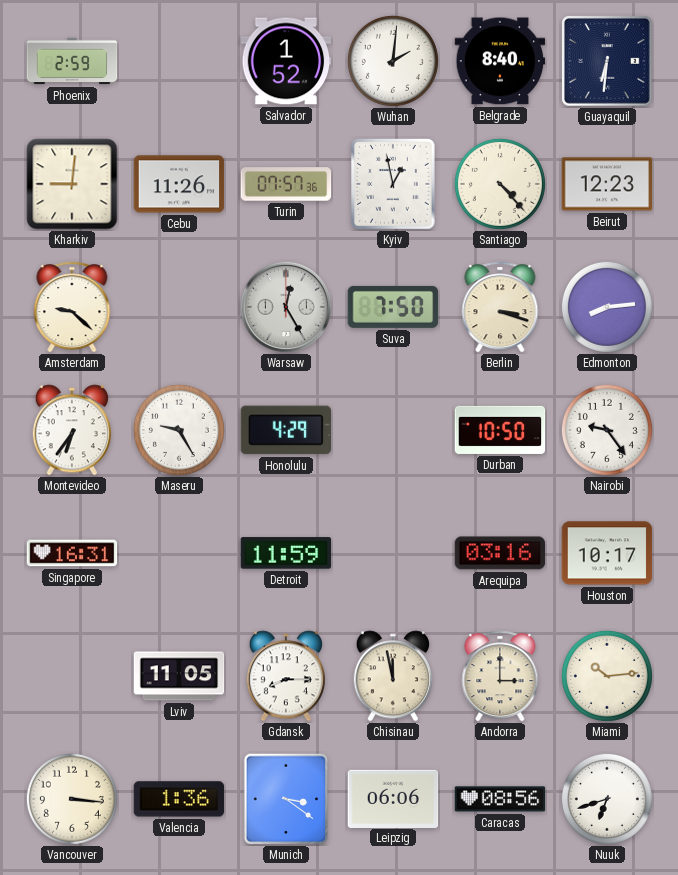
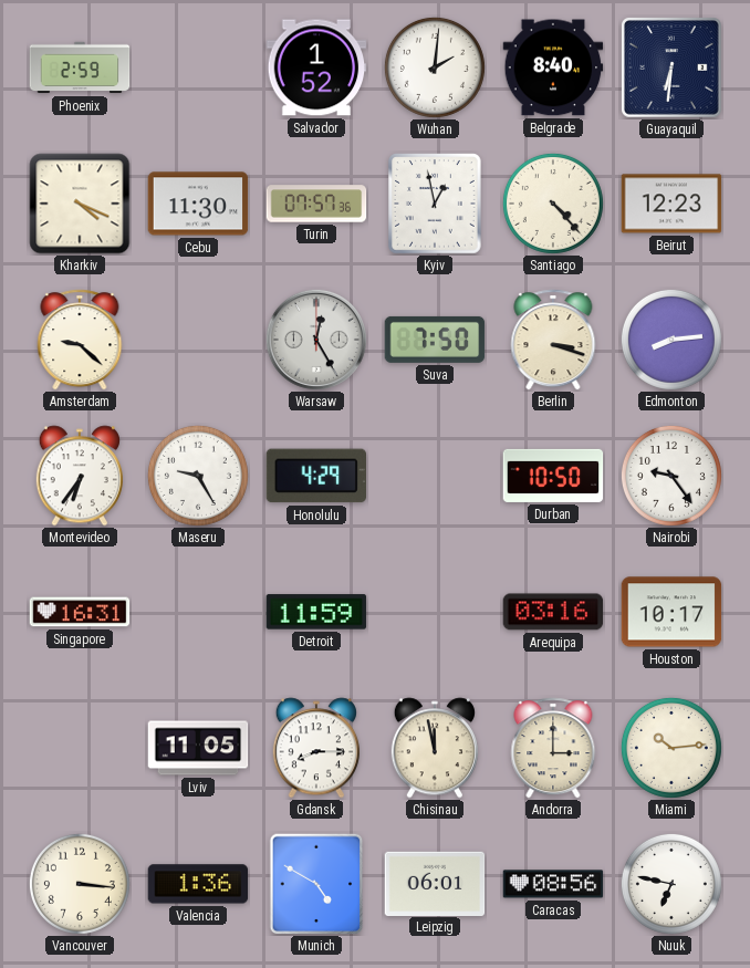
Kharkiv: 9:01 -> 4:19
Cebu: 11:26 -> 11:30
Munich: 3:21 -> 4:50
Leipzig: 06:06 -> 06:01
Nuuk: 6:42 -> 6:47
